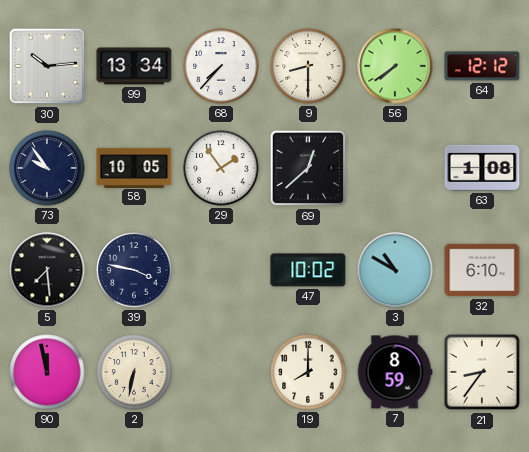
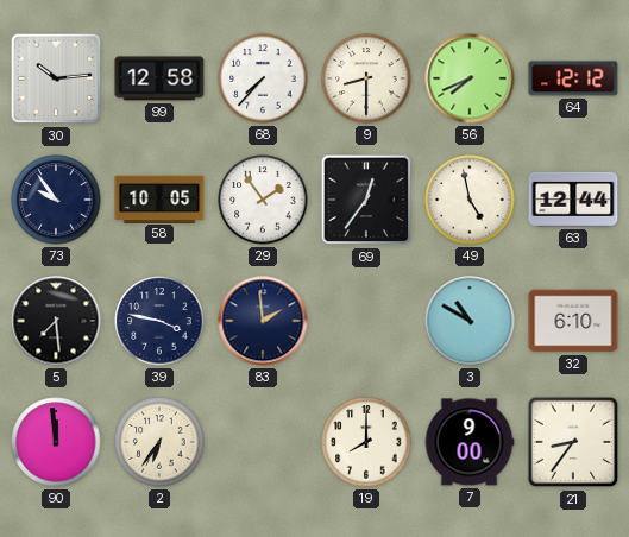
99: 13:34 -> 12:58
56: 7:39 -> 7:41
69: 12:38 -> 12:36
49: none -> 4:58
63: 1:08 -> 12:44
83: none -> 1:59
47: 10:02 -> none
90: 11:58 -> 11:59
2: 6:32 -> 6:36
7: 8:59 -> 9:00
